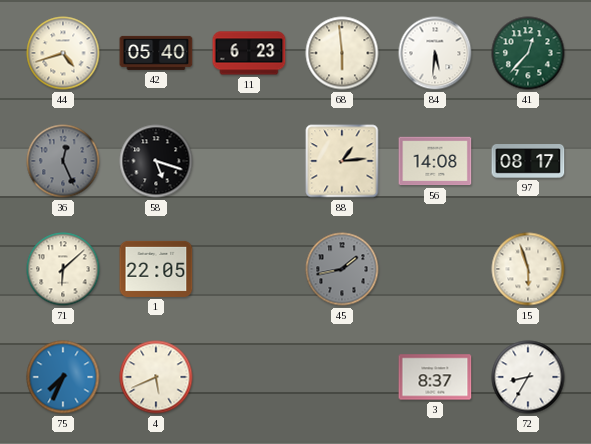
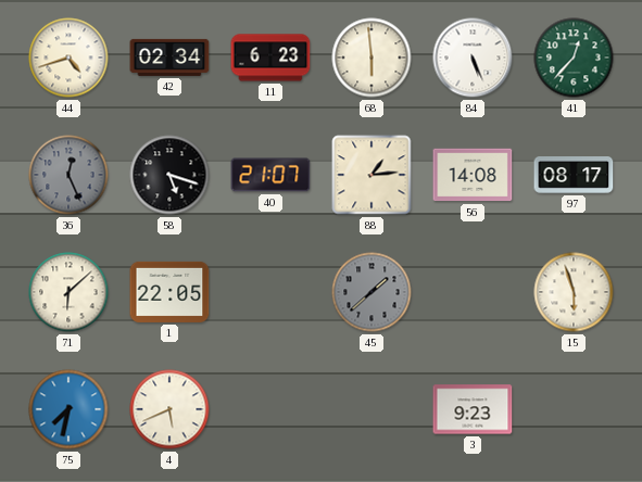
42: 05:40 -> 02:34
84: 5:31 -> 5:26
40: none -> 21:07
45: 1:43 -> 1:38
75: 7:34 -> 7:32
3: 8:37 -> 9:23
72: 8:35 -> none
